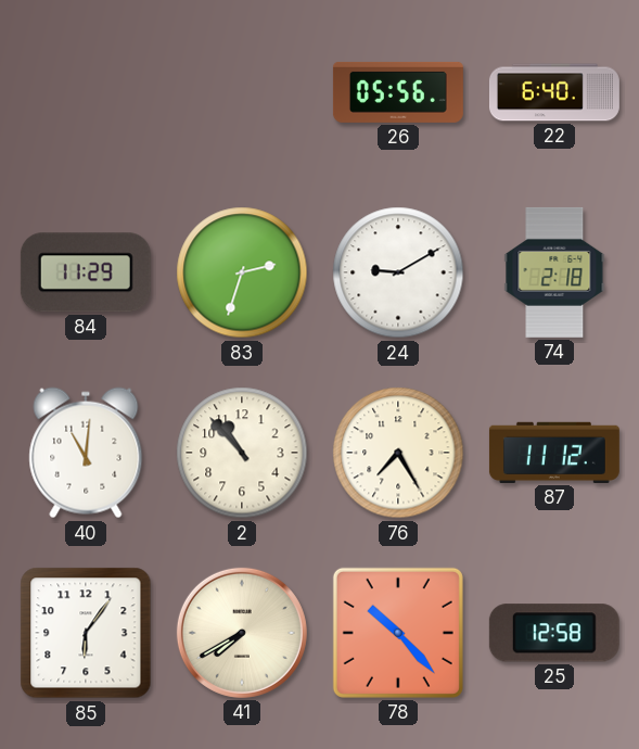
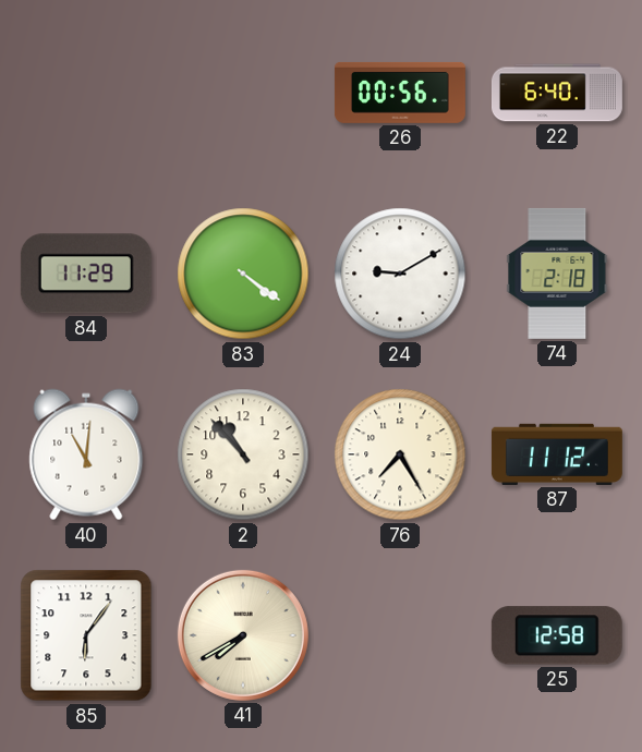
26: 05:56 -> 00:56
83: 2:33 -> 4:21
78: 10:23 -> none
